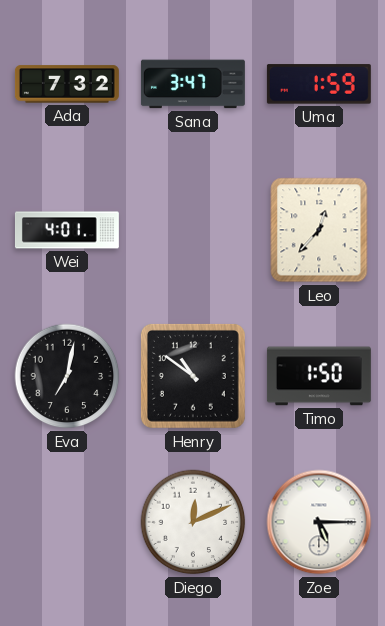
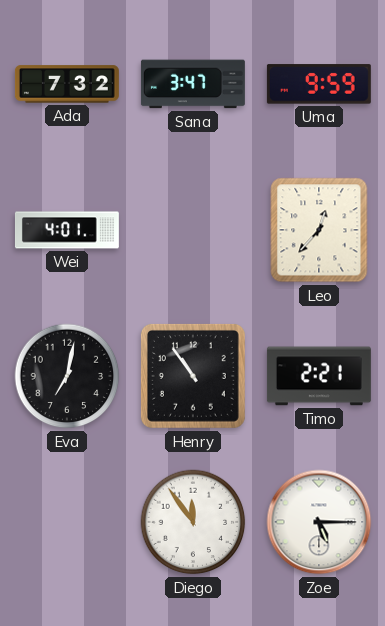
Uma: 1:59 -> 9:59
Henry: 10:51 -> 10:54
Timo: 1:50 -> 2:21
Diego: 12:11 -> 11:54
